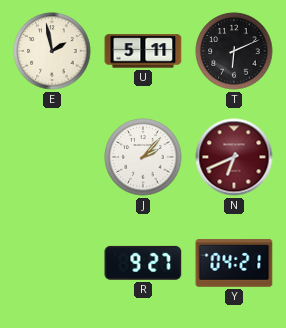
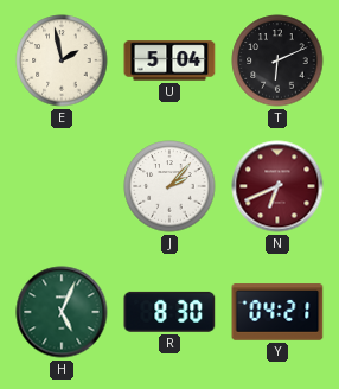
U: 5:11 -> 5:04
H: none -> 5:04
R: 9:27 -> 8:30
